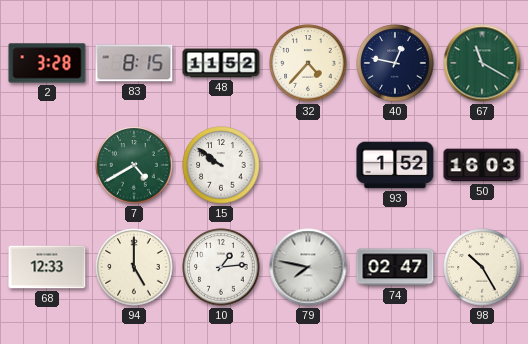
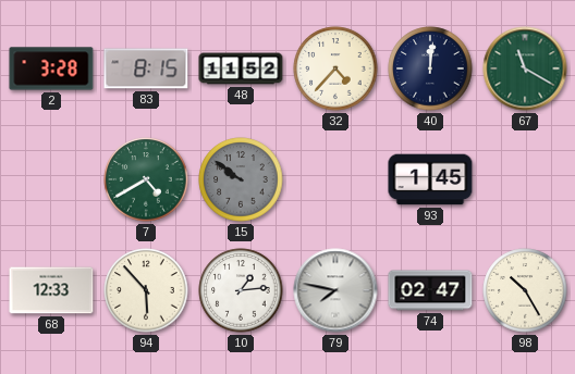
40: 12:47 -> 12:01
15 dial: white -> grey
93: 1:52 -> 1:45
50: 16:03 -> none
94: 5:00 -> 5:53
